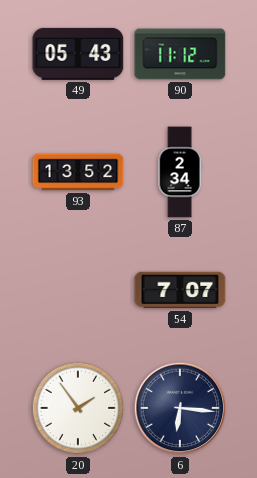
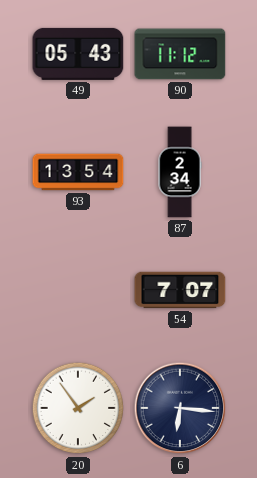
93: 13:52 -> 13:54
